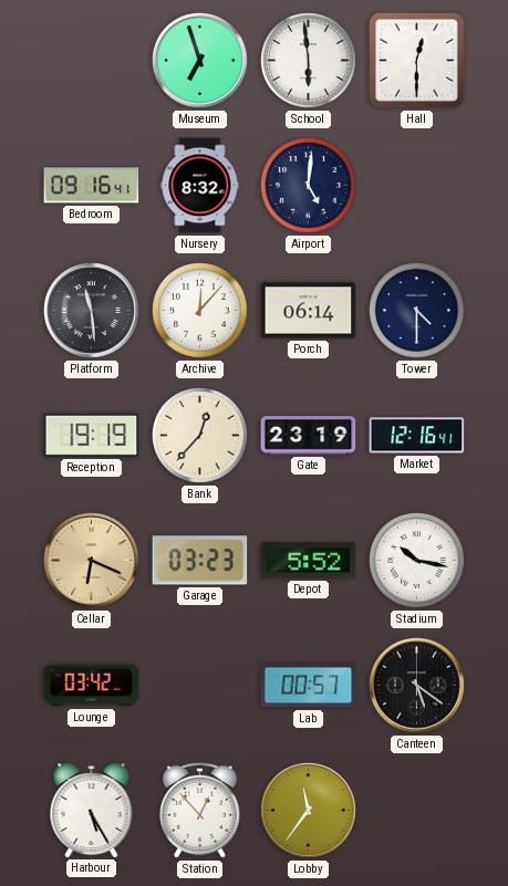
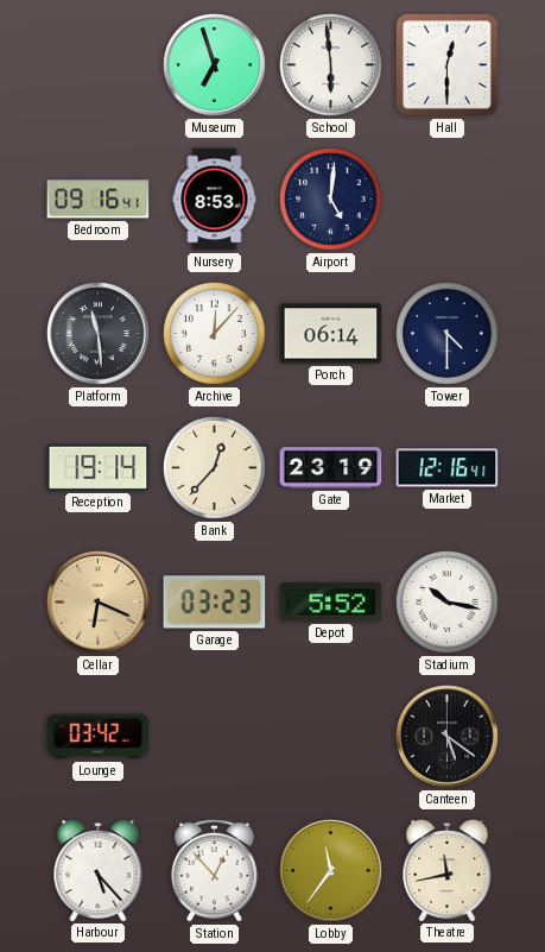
Nursery: 8:32 -> 8:53
Reception: 19:19 -> 19:14
Lab: 00:57 -> none
Harbour: 5:25 -> 5:23
Theatre: none -> 11:43
